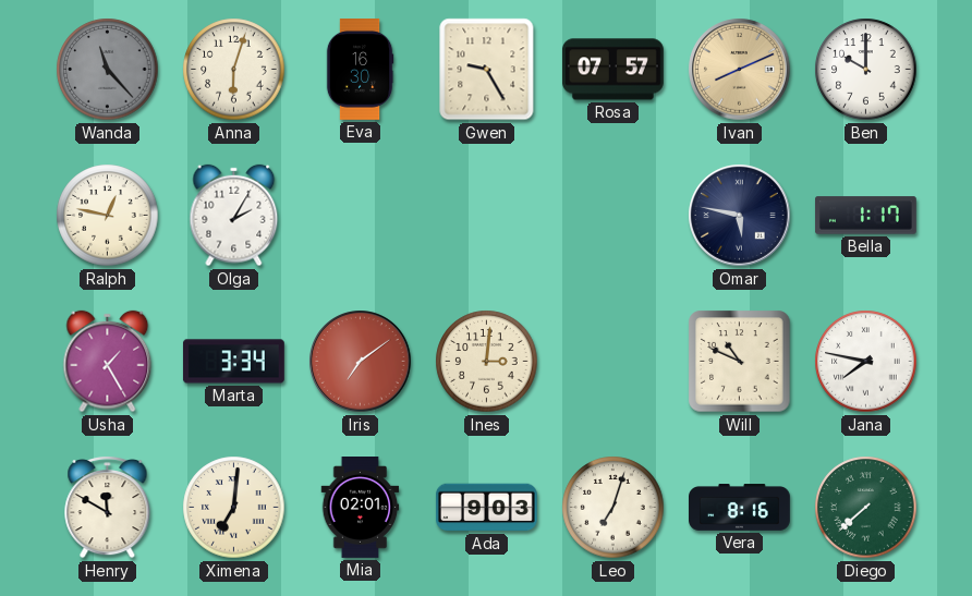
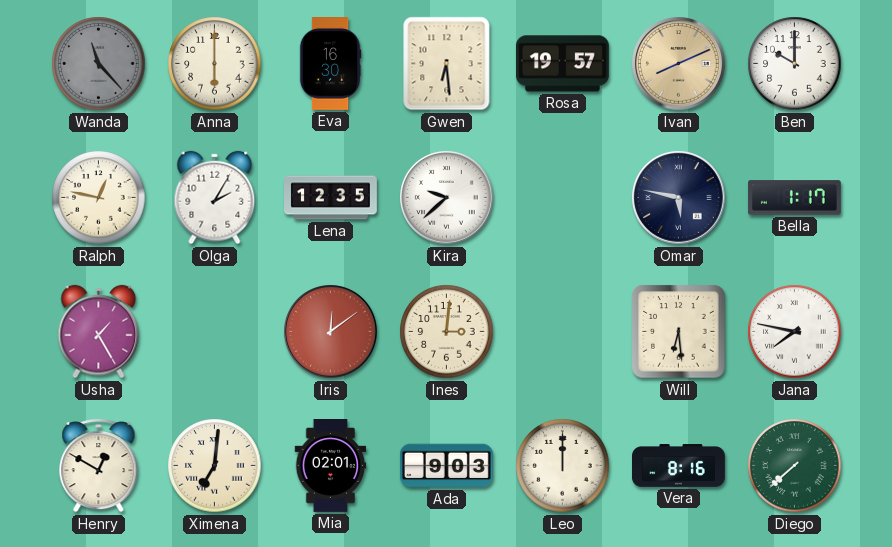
Anna: 6:03 -> 6:00
Gwen: 9:25 -> 6:29
Rosa: 07:57 -> 19:57
Lena: none -> 12:35
Kira: none -> 9:38
Marta: 3:34 -> none
Iris: 7:09 -> 12:09
Will: 10:49 -> 6:29
Henry: 11:50 -> 12:50
Leo: 7:03 -> 12:00
